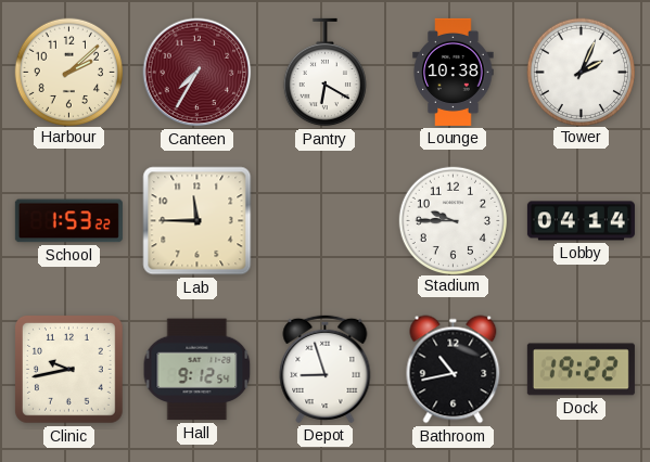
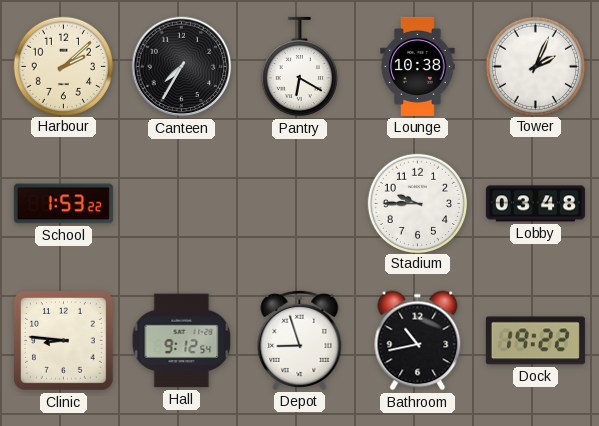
Canteen dial: burgundy -> black
Lab: 11:45 -> none
Lobby: 04:14 -> 03:48
Clinic: 9:43 -> 8:46
